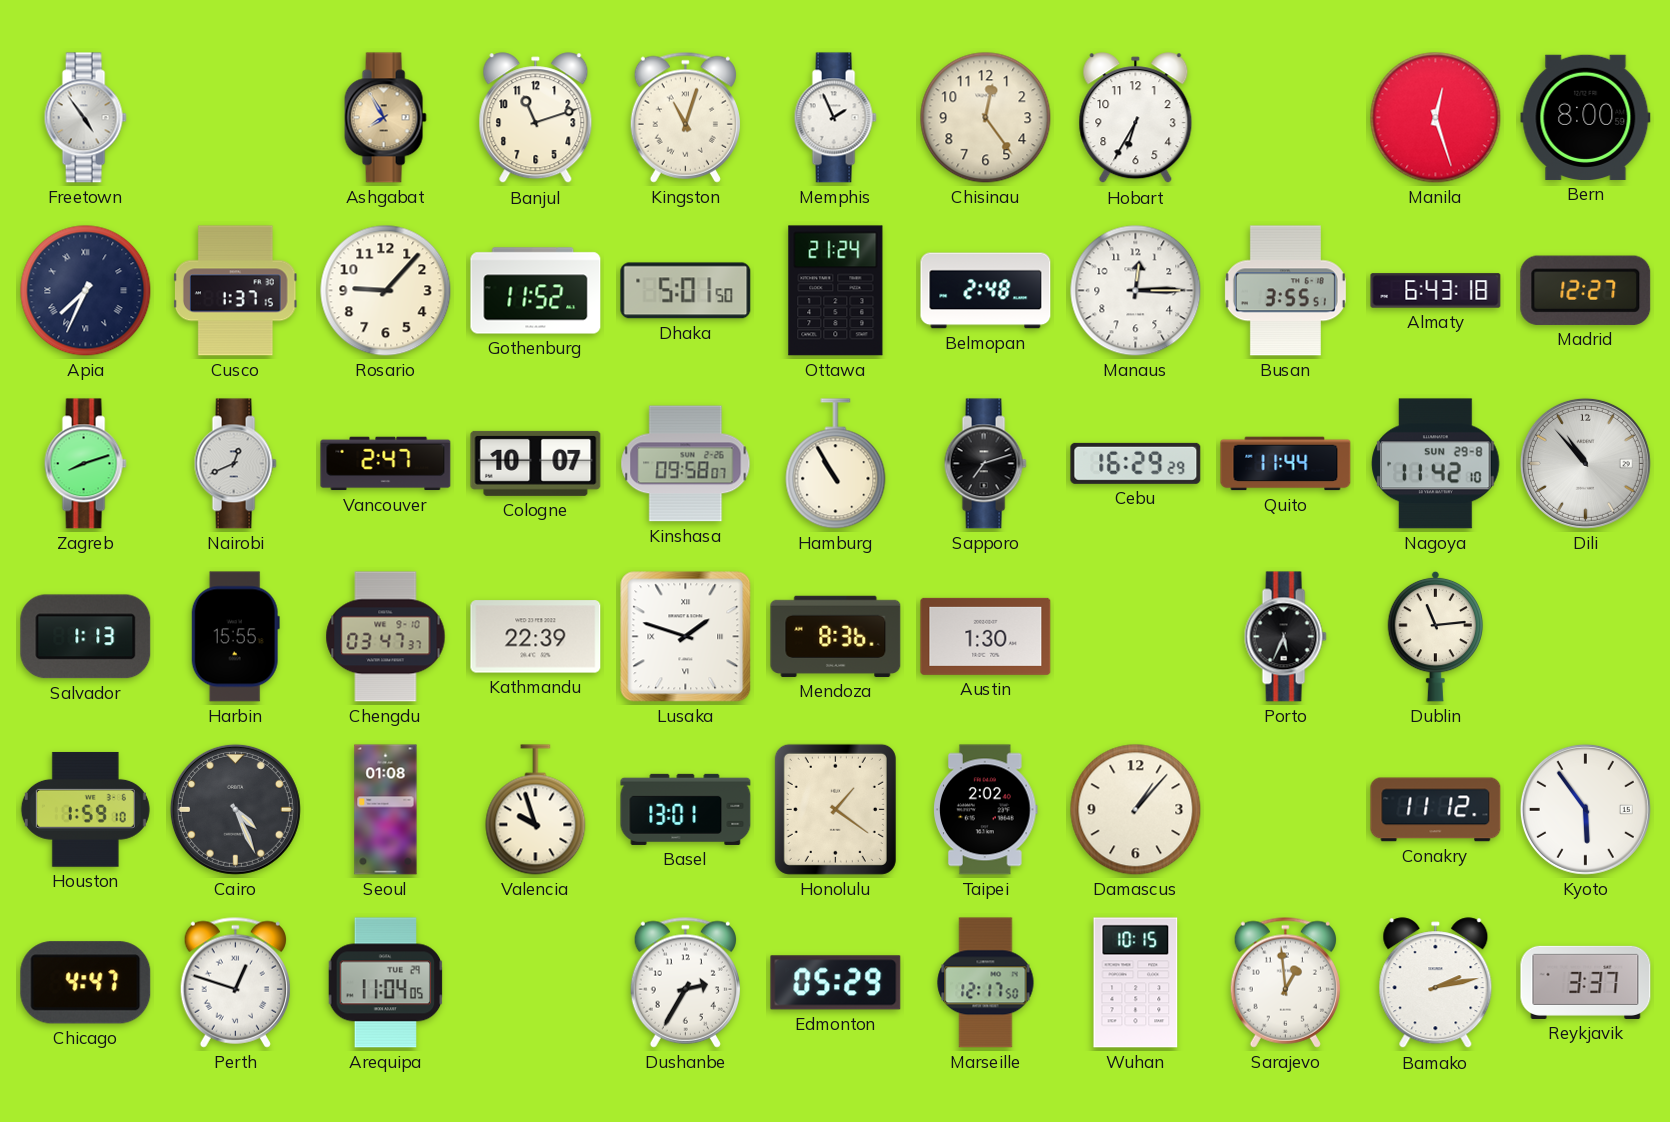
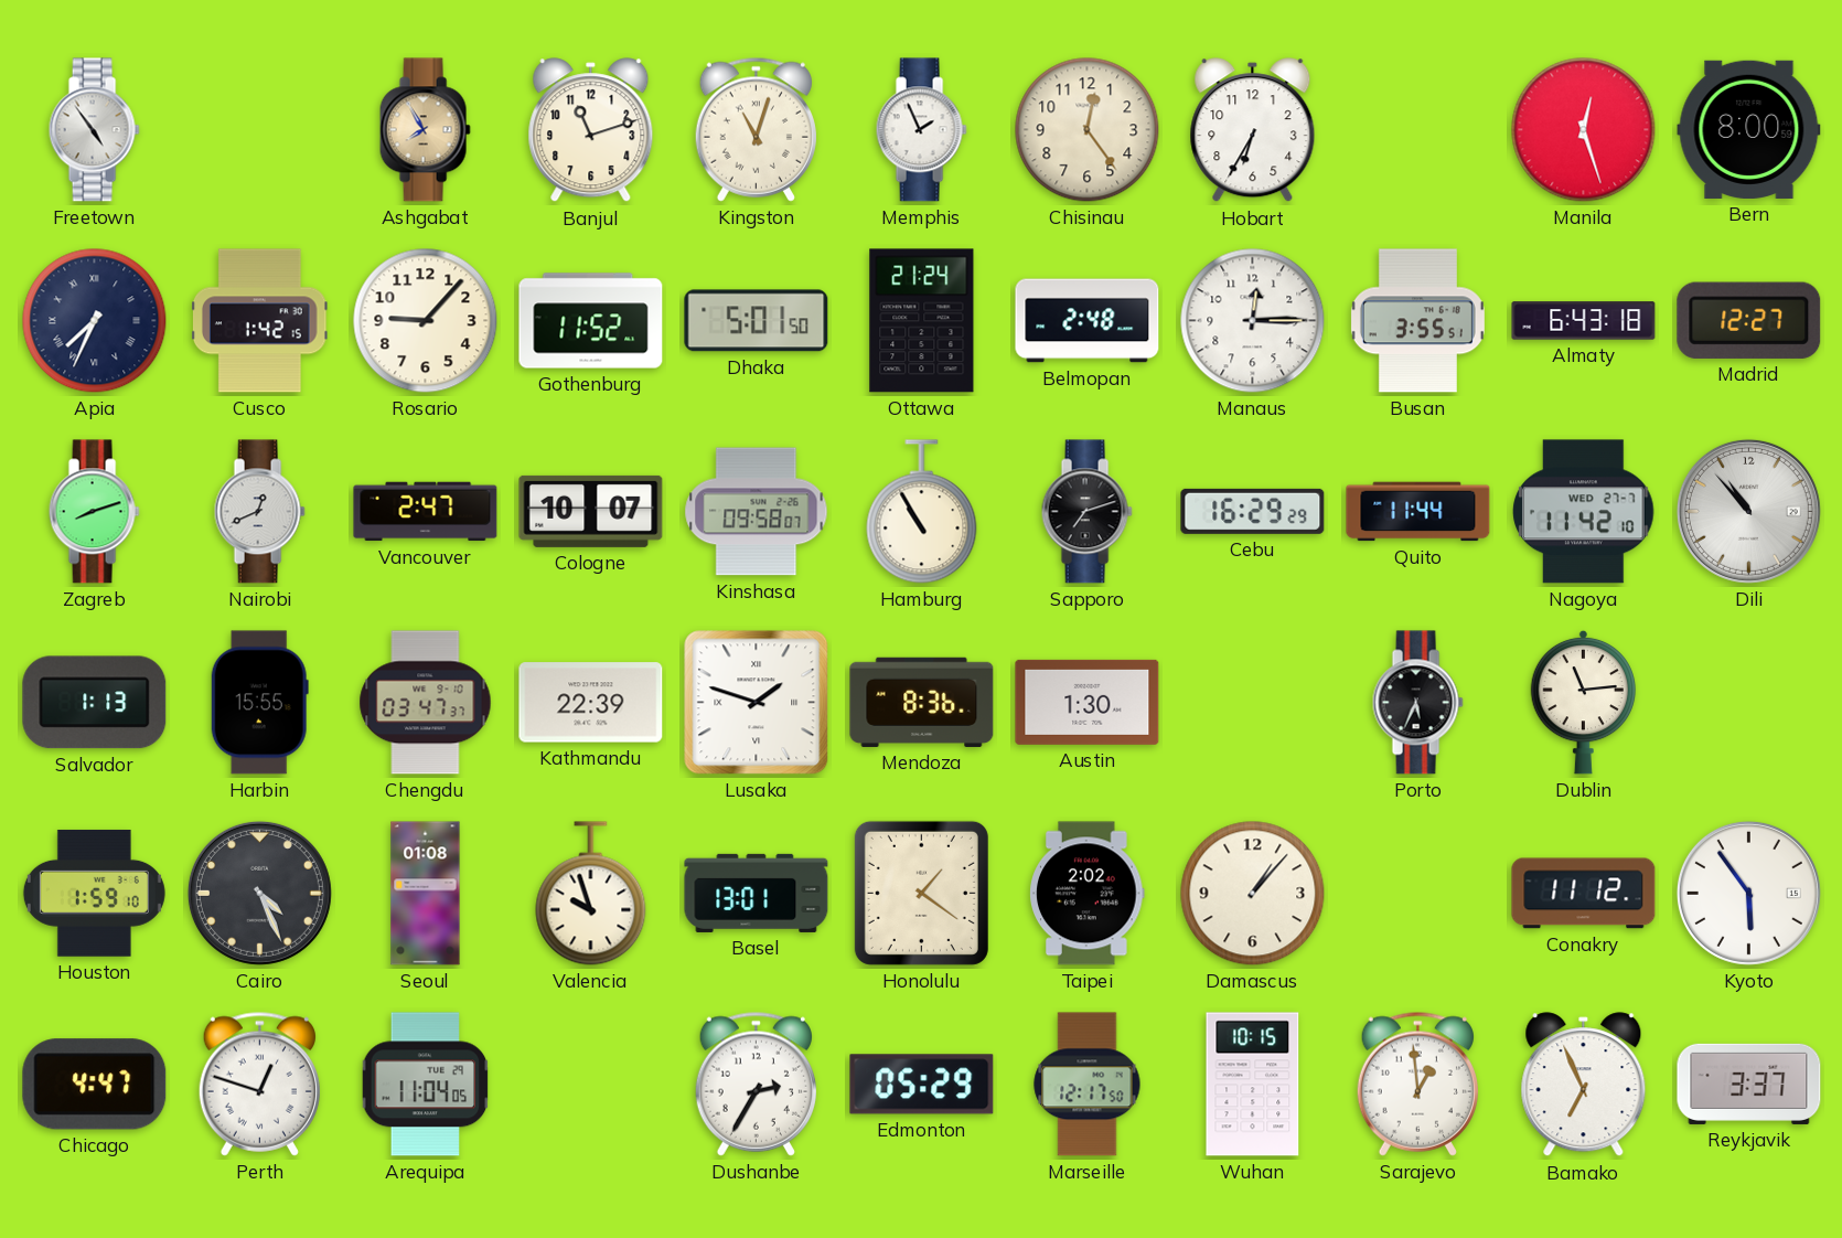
Cusco: 1:37 -> 1:42
Nagoya date: SUN 29-8 -> WED 27-7
Bamako: 2:13 -> 6:56
